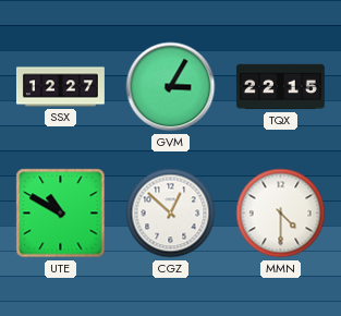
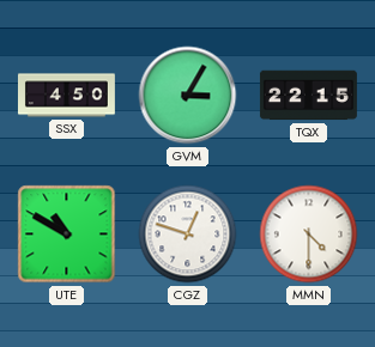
SSX: 12:27 -> 4:50
CGZ: 12:52 -> 12:48
